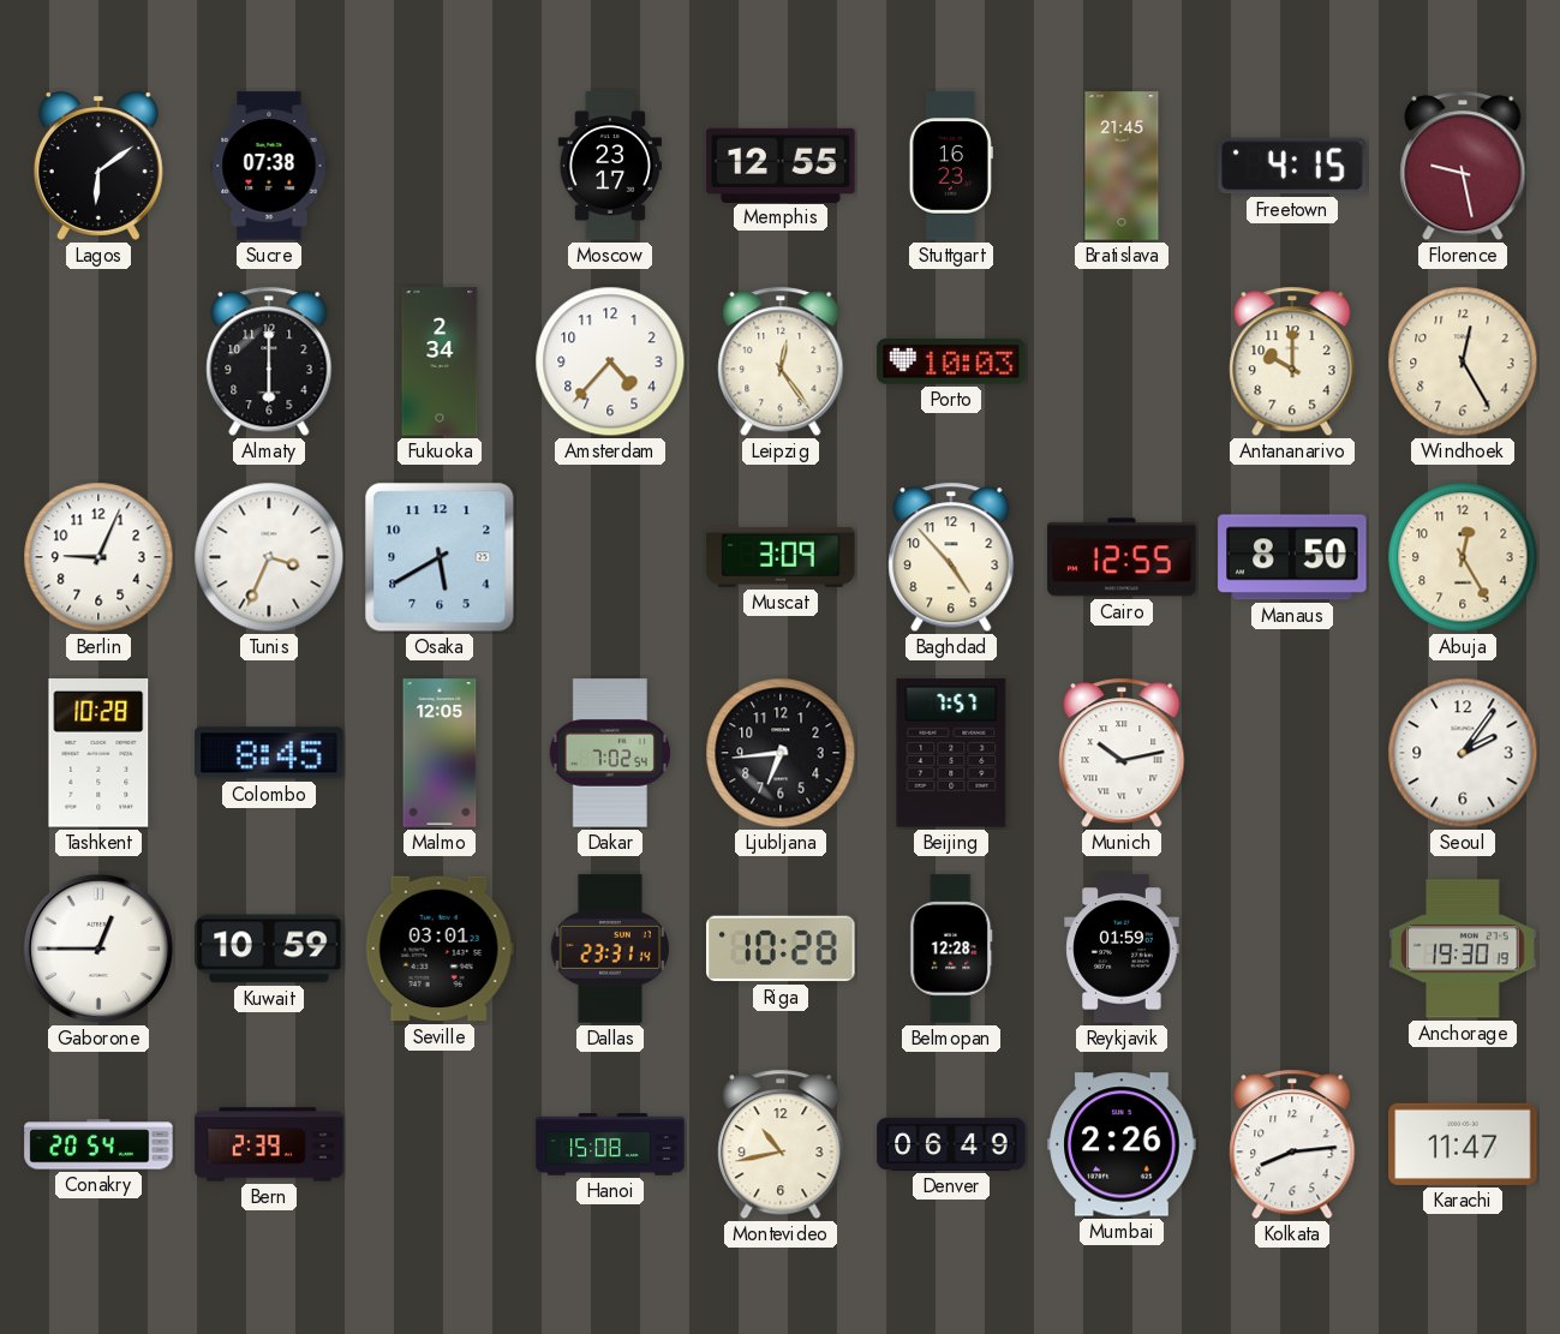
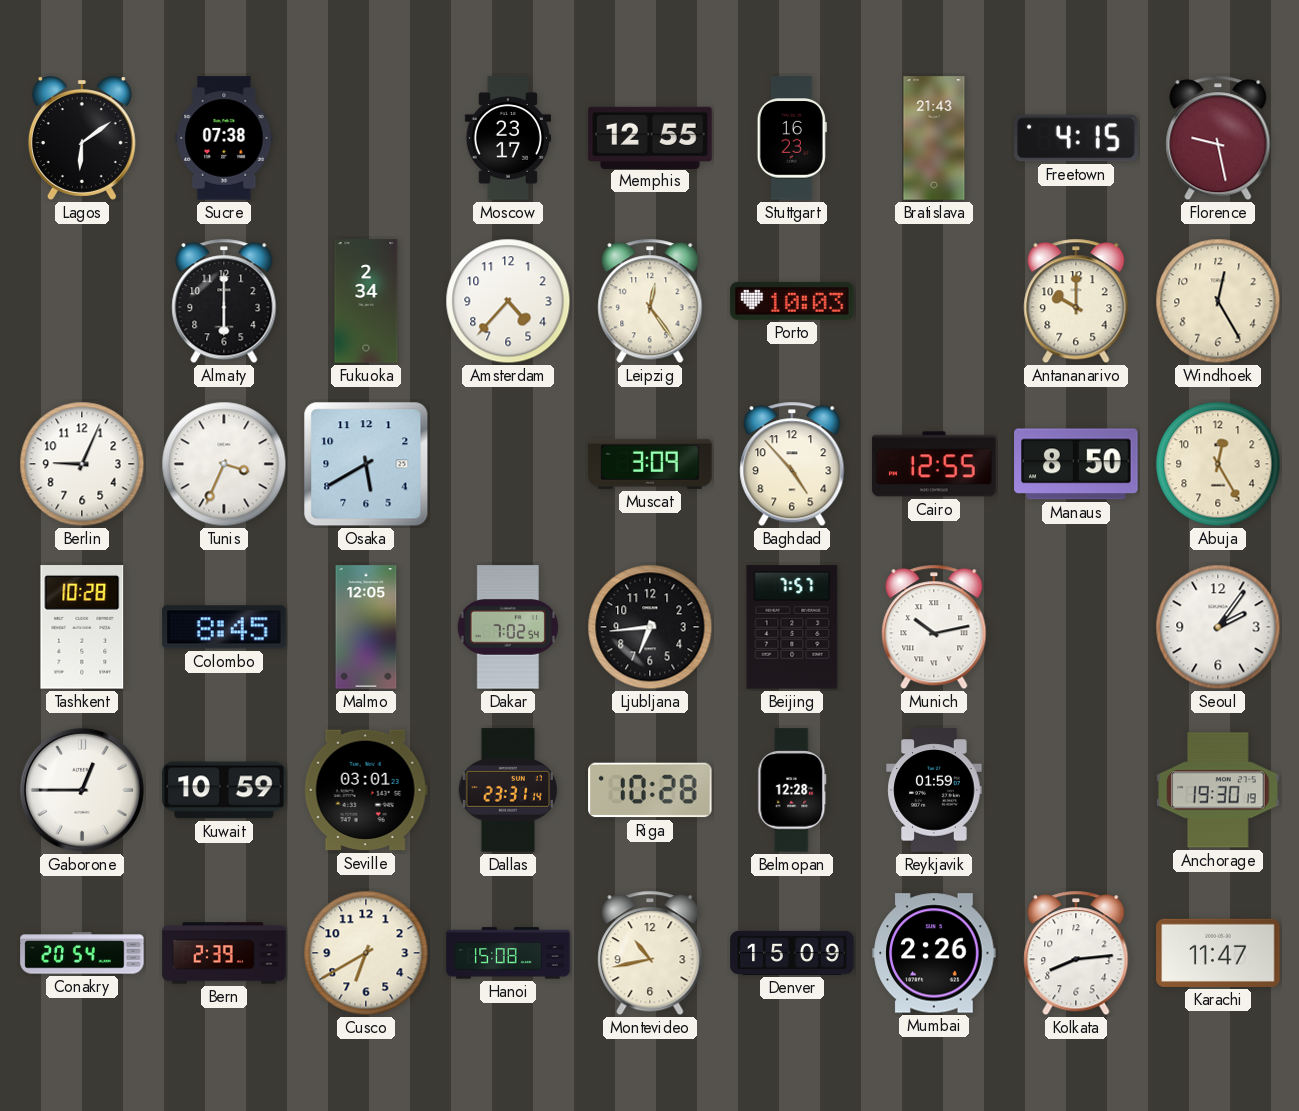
Bratislava: 21:45 -> 21:43
Cusco: none -> 6:40
Denver: 06:49 -> 15:09
